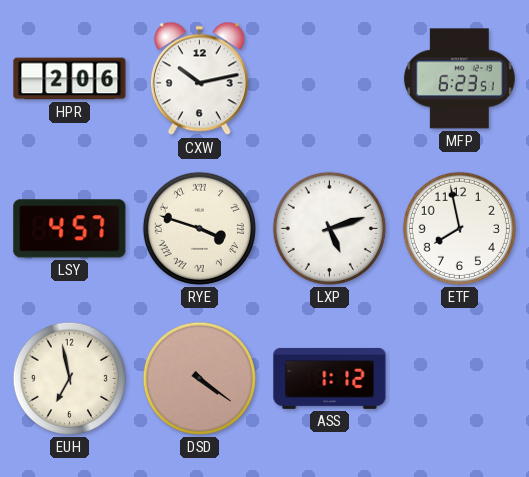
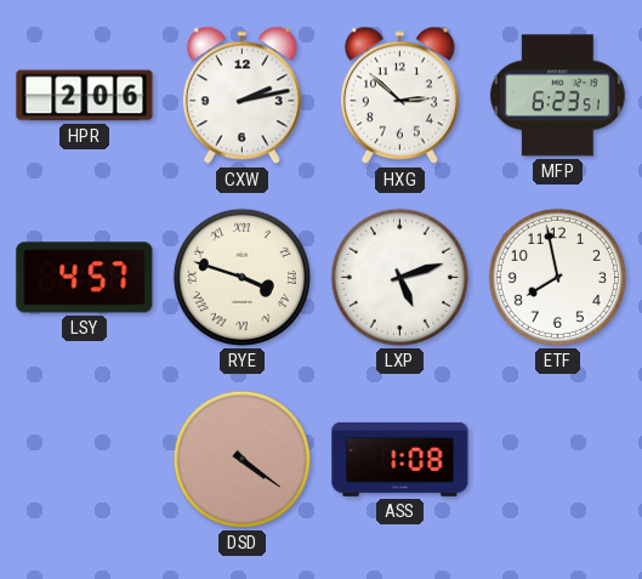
CXW: 10:13 -> 2:13
HXG: none -> 2:52
EUH: 6:58 -> none
ASS: 1:12 -> 1:08
